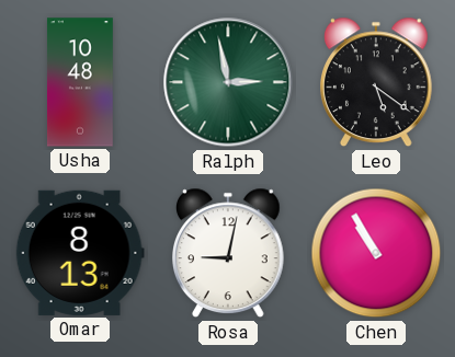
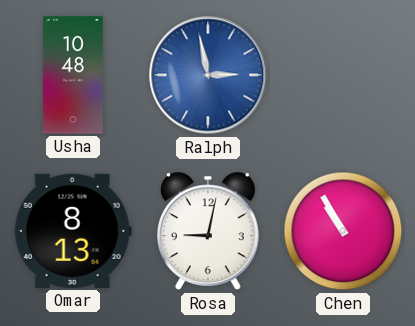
Ralph dial: green -> blue
Leo: 5:21 -> none
